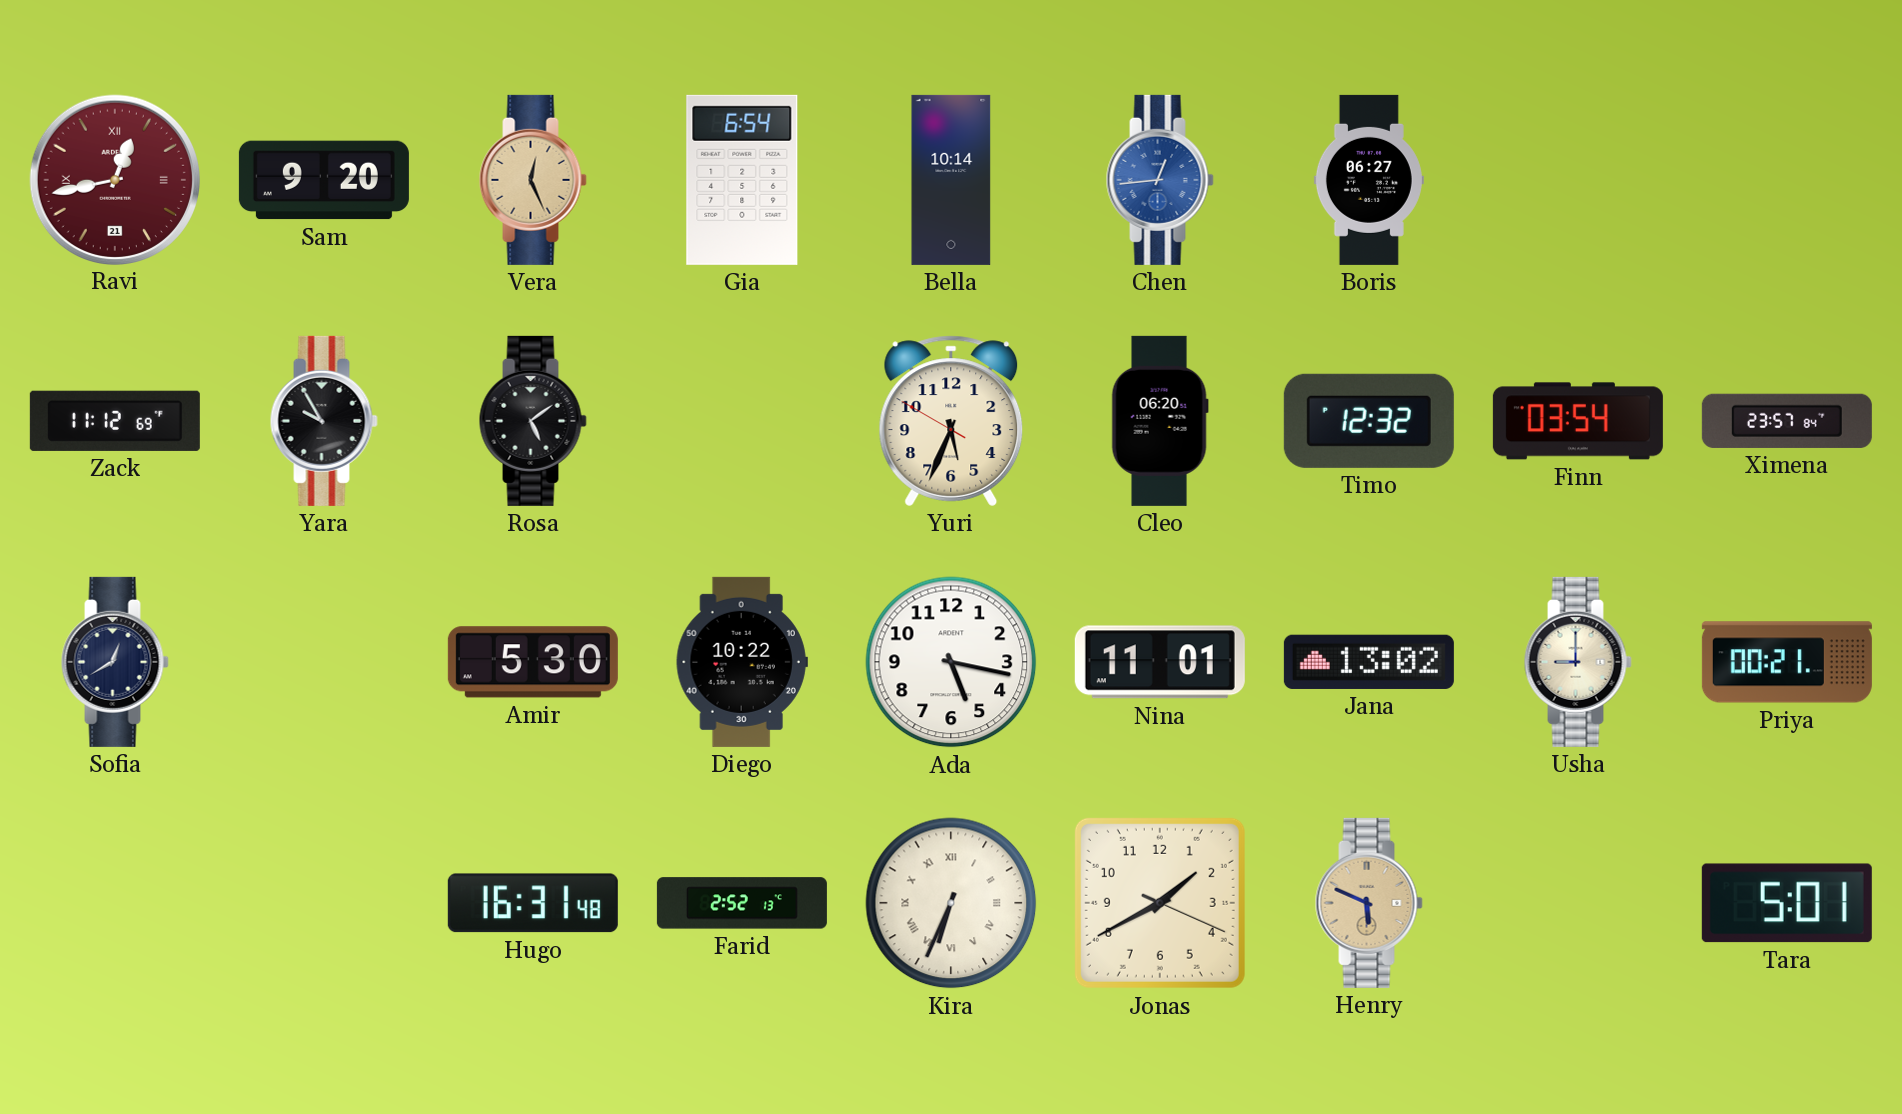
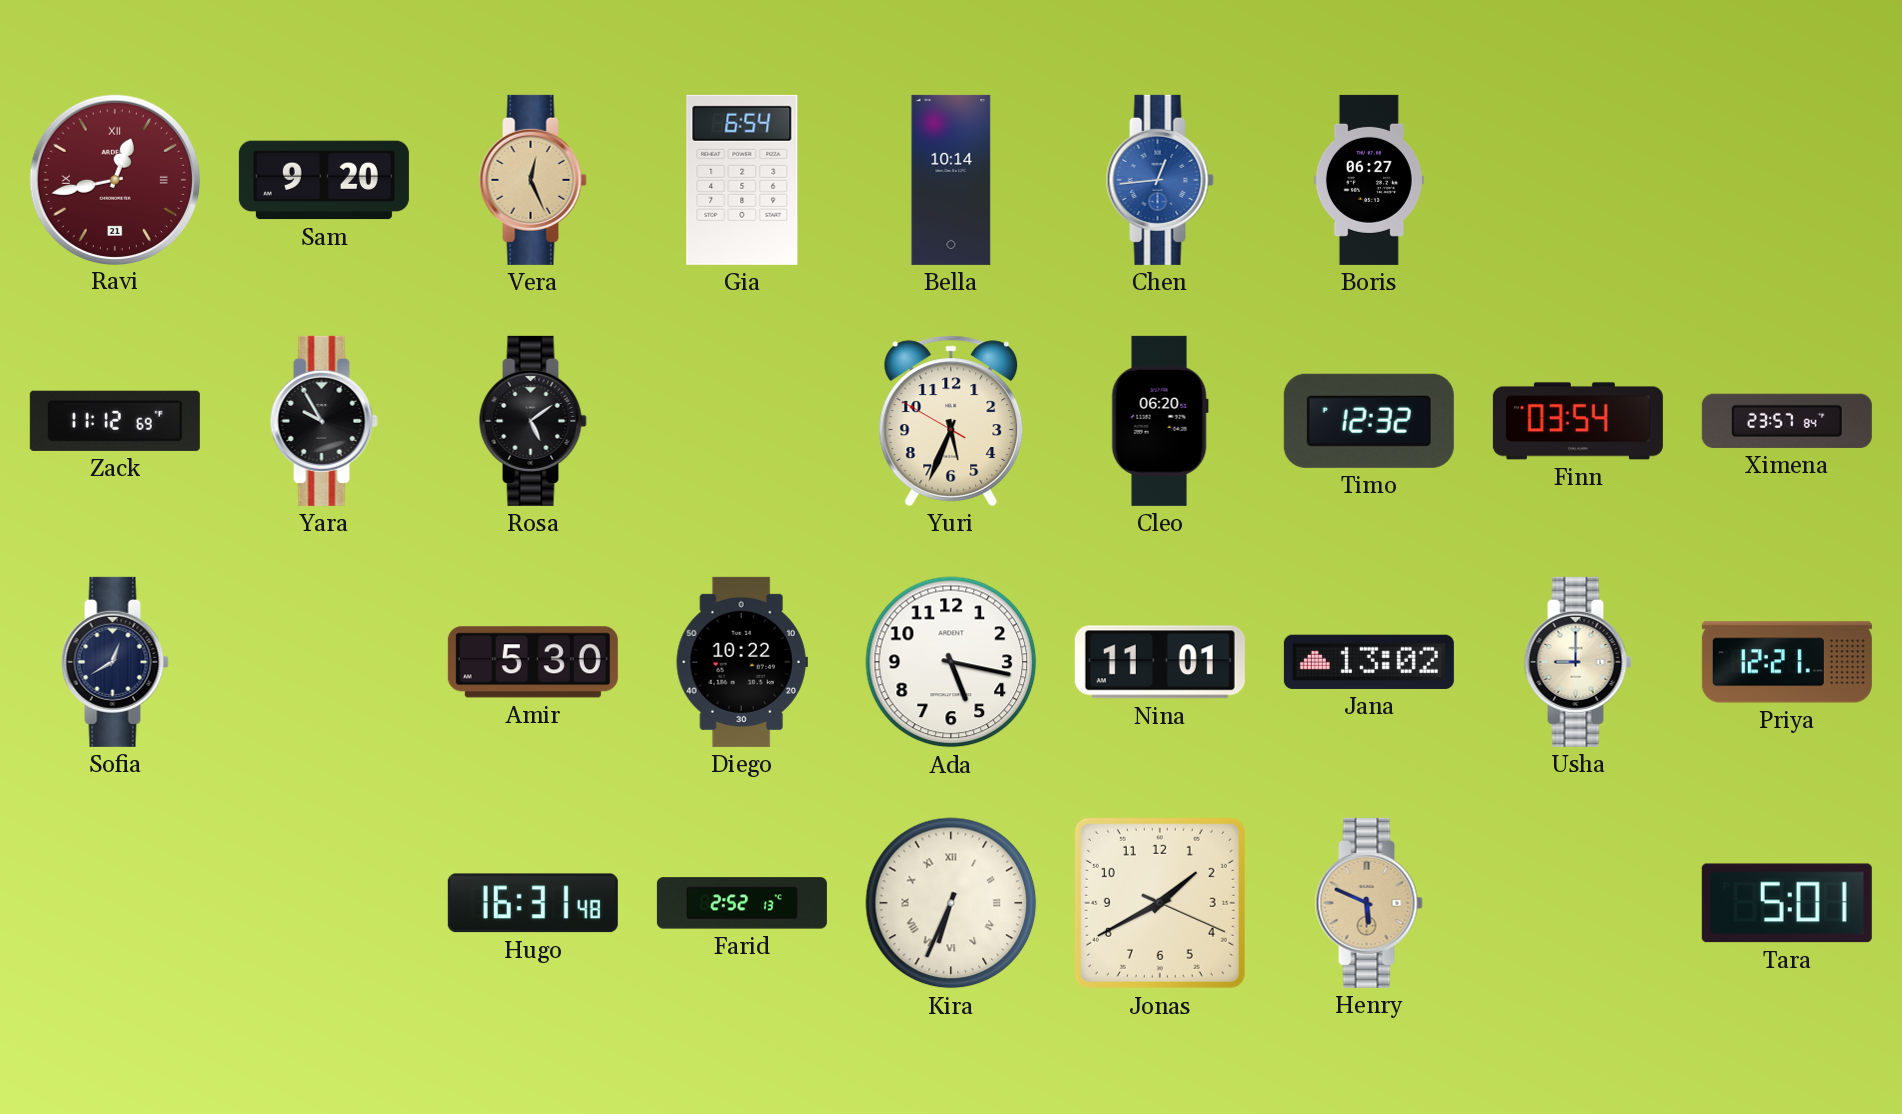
Priya: 00:21 -> 12:21
